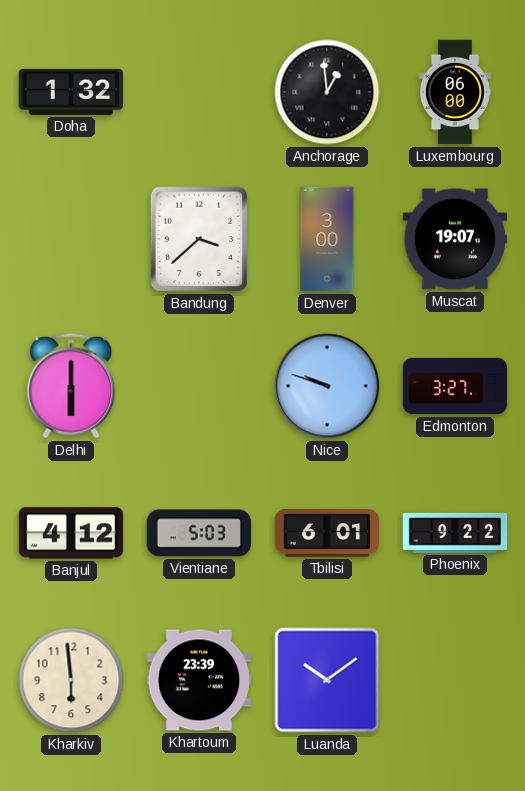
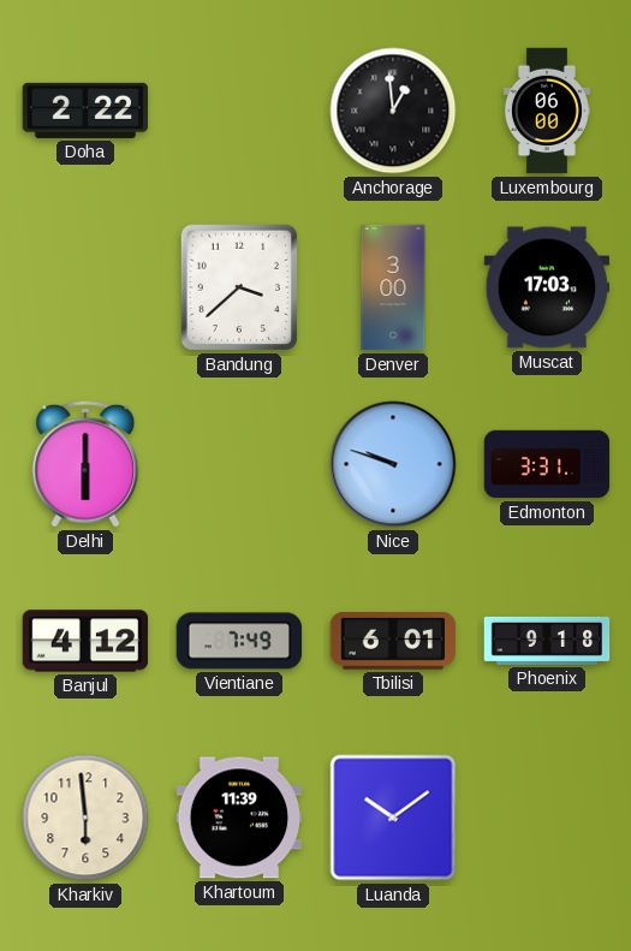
Doha: 1:32 -> 2:22
Muscat: 19:07 -> 17:03
Edmonton: 3:27 -> 3:31
Vientiane: 5:03 -> 7:49
Phoenix: 9:22 -> 9:18
Khartoum: 23:39 -> 11:39
